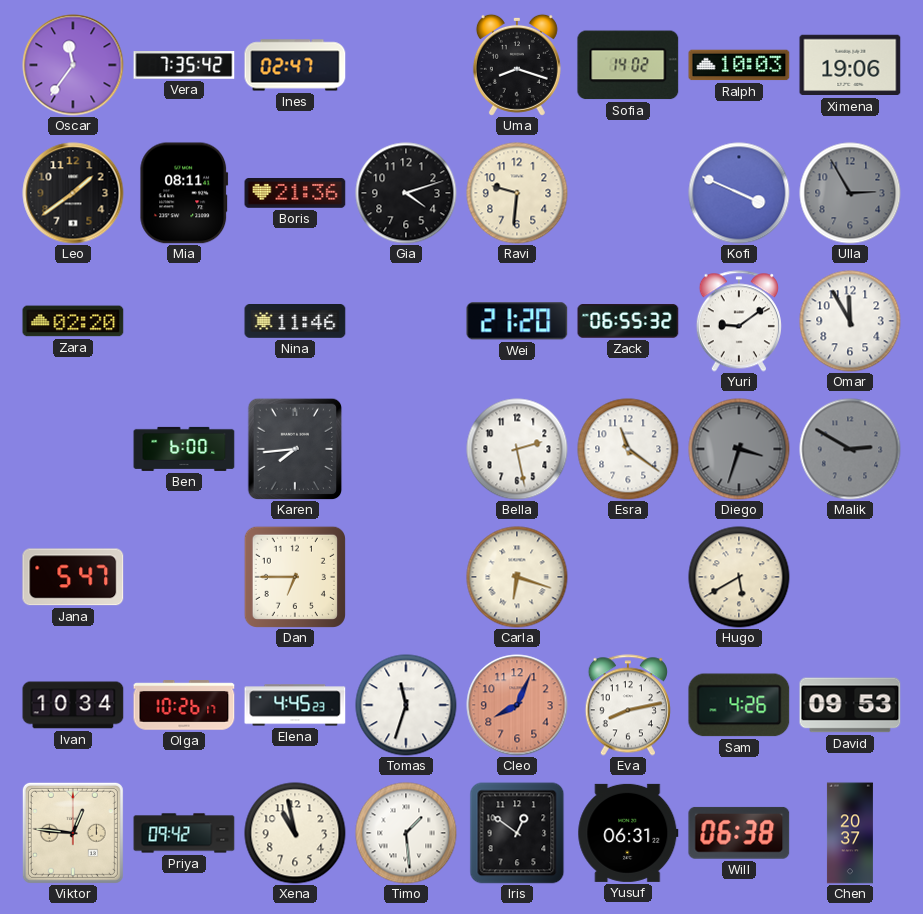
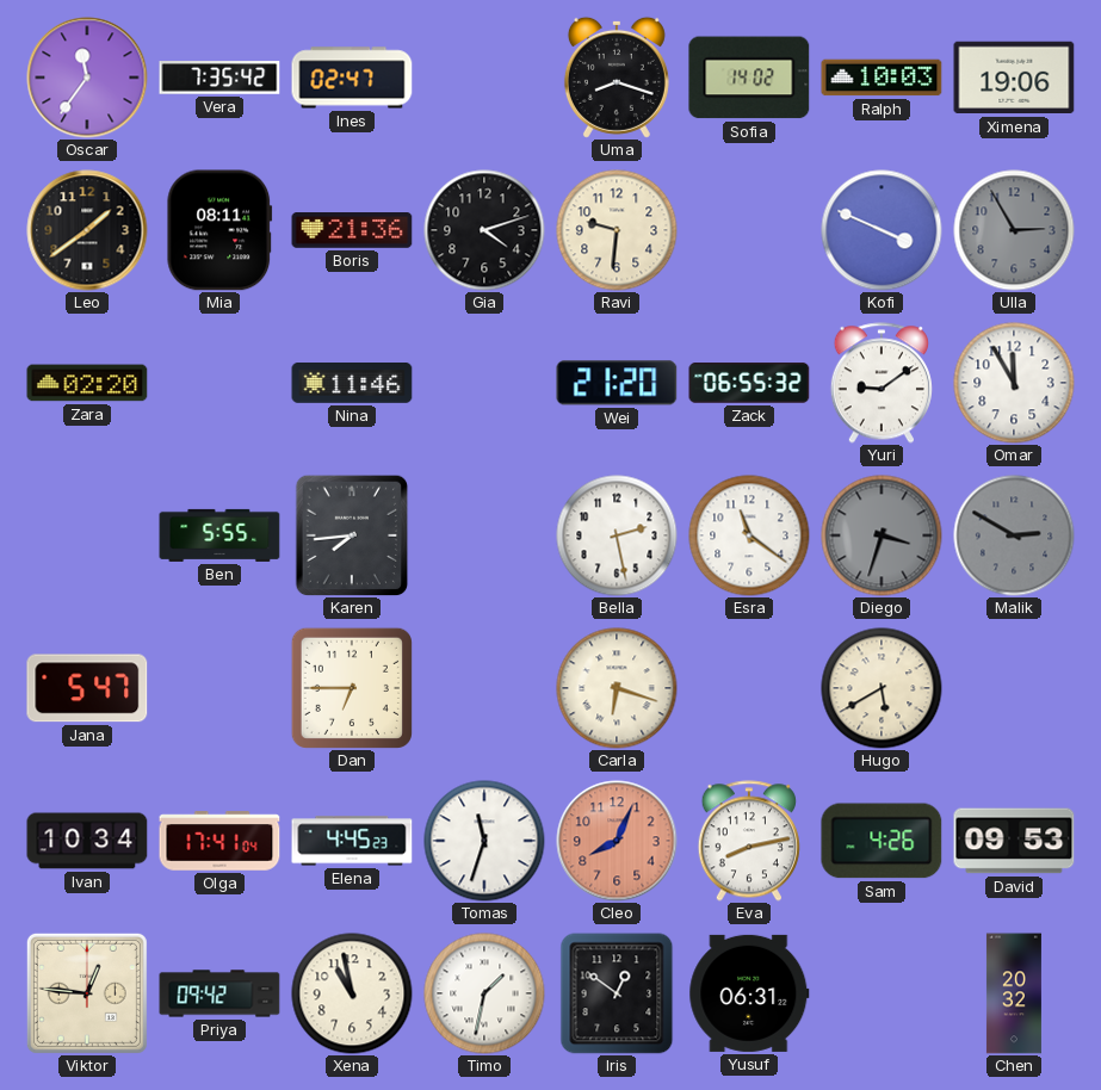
Ben: 6:00 -> 5:55
Olga: 10:26 -> 17:41
Timo: 1:29 -> 1:32
Will: 06:38 -> none
Chen: 20:37 -> 20:32
